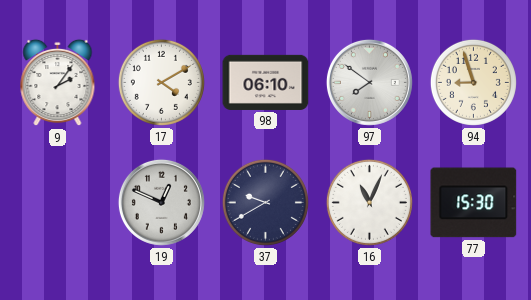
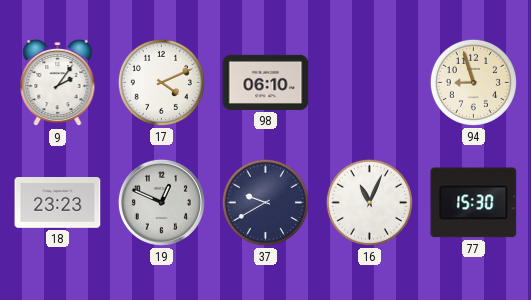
17: 4:10 -> 4:11
97: 7:51 -> none
18: none -> 23:23
